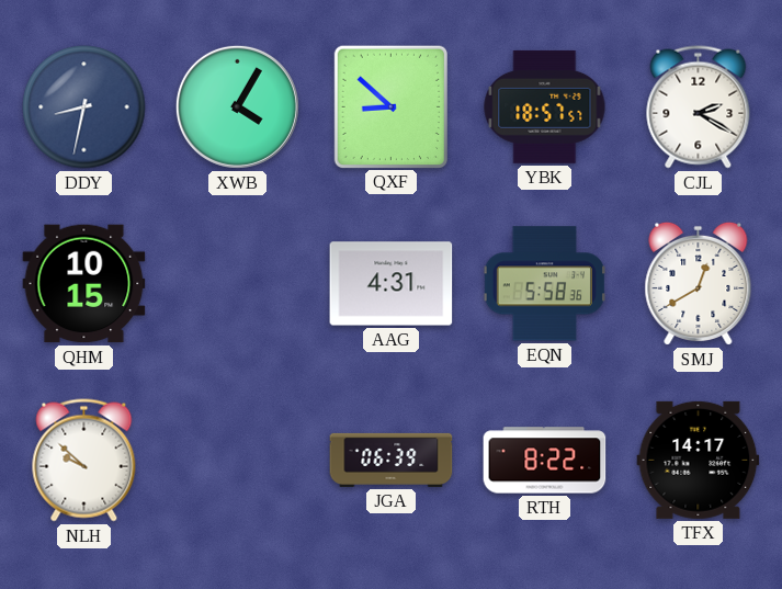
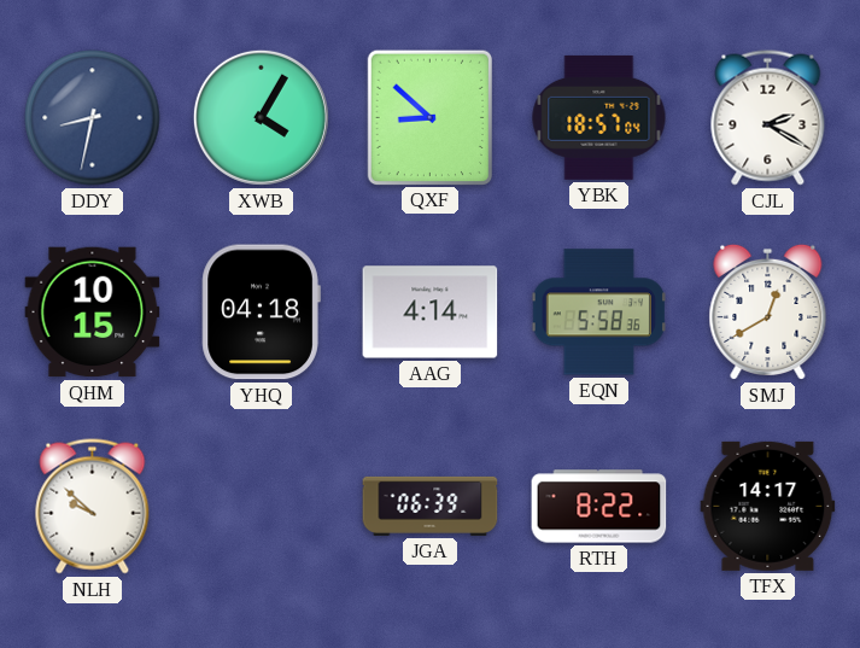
YBK: 18:57:57 -> 18:57:04
YHQ: none -> 04:18
AAG: 4:31 -> 4:14
